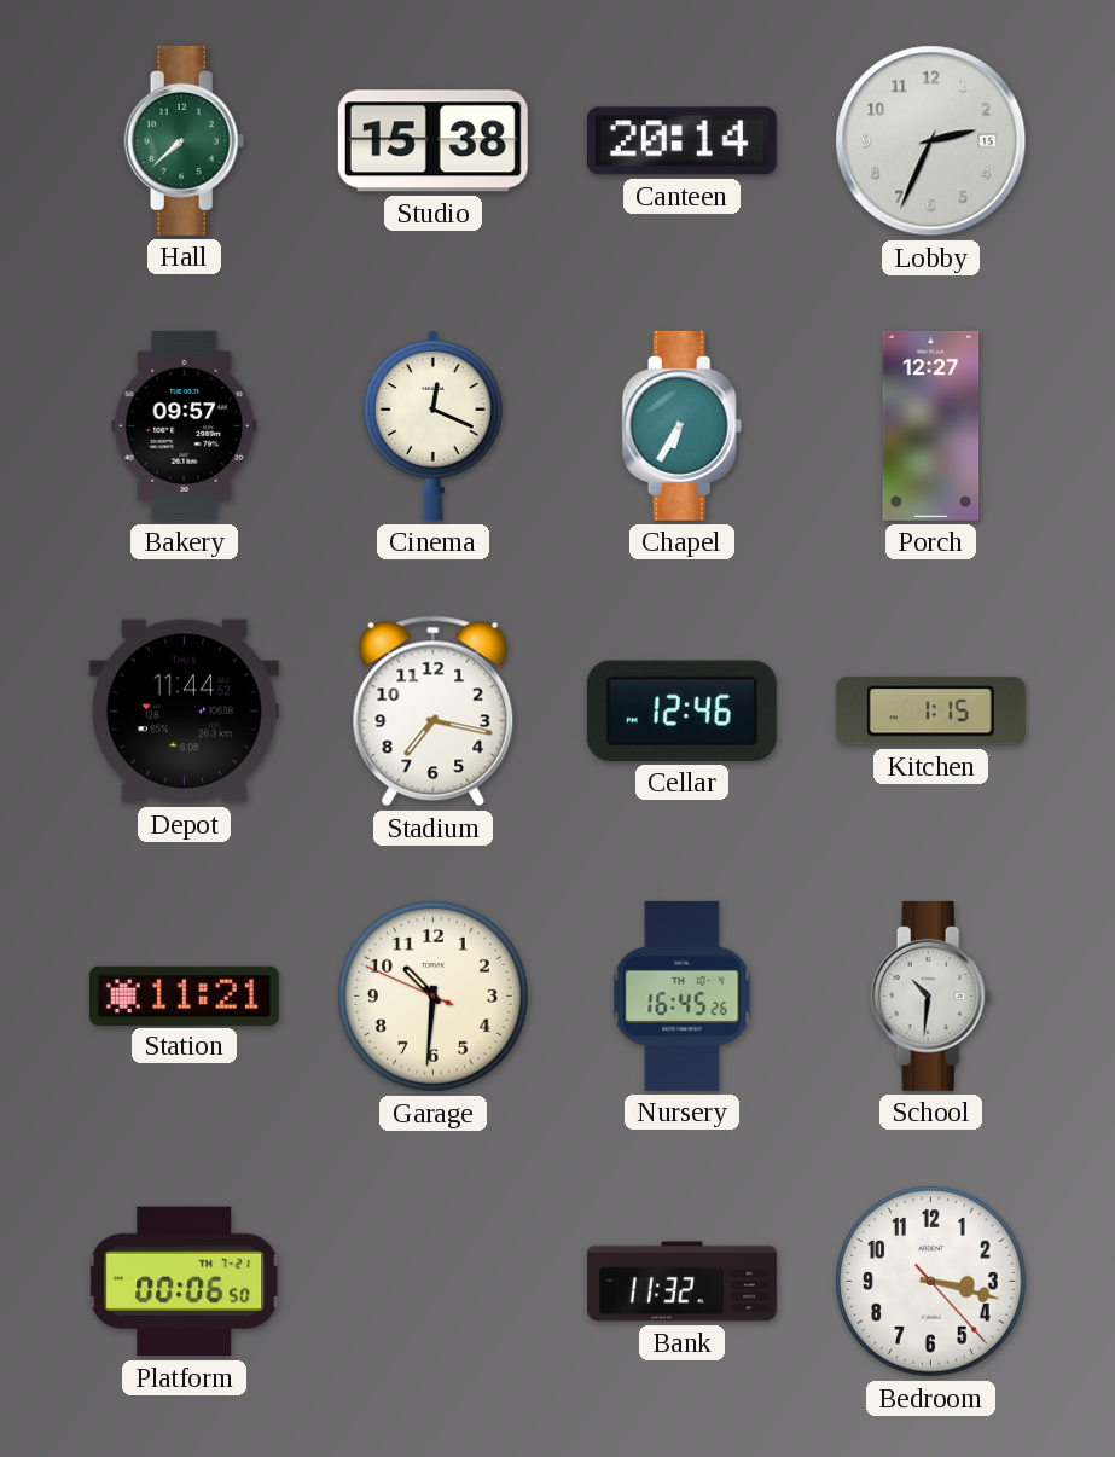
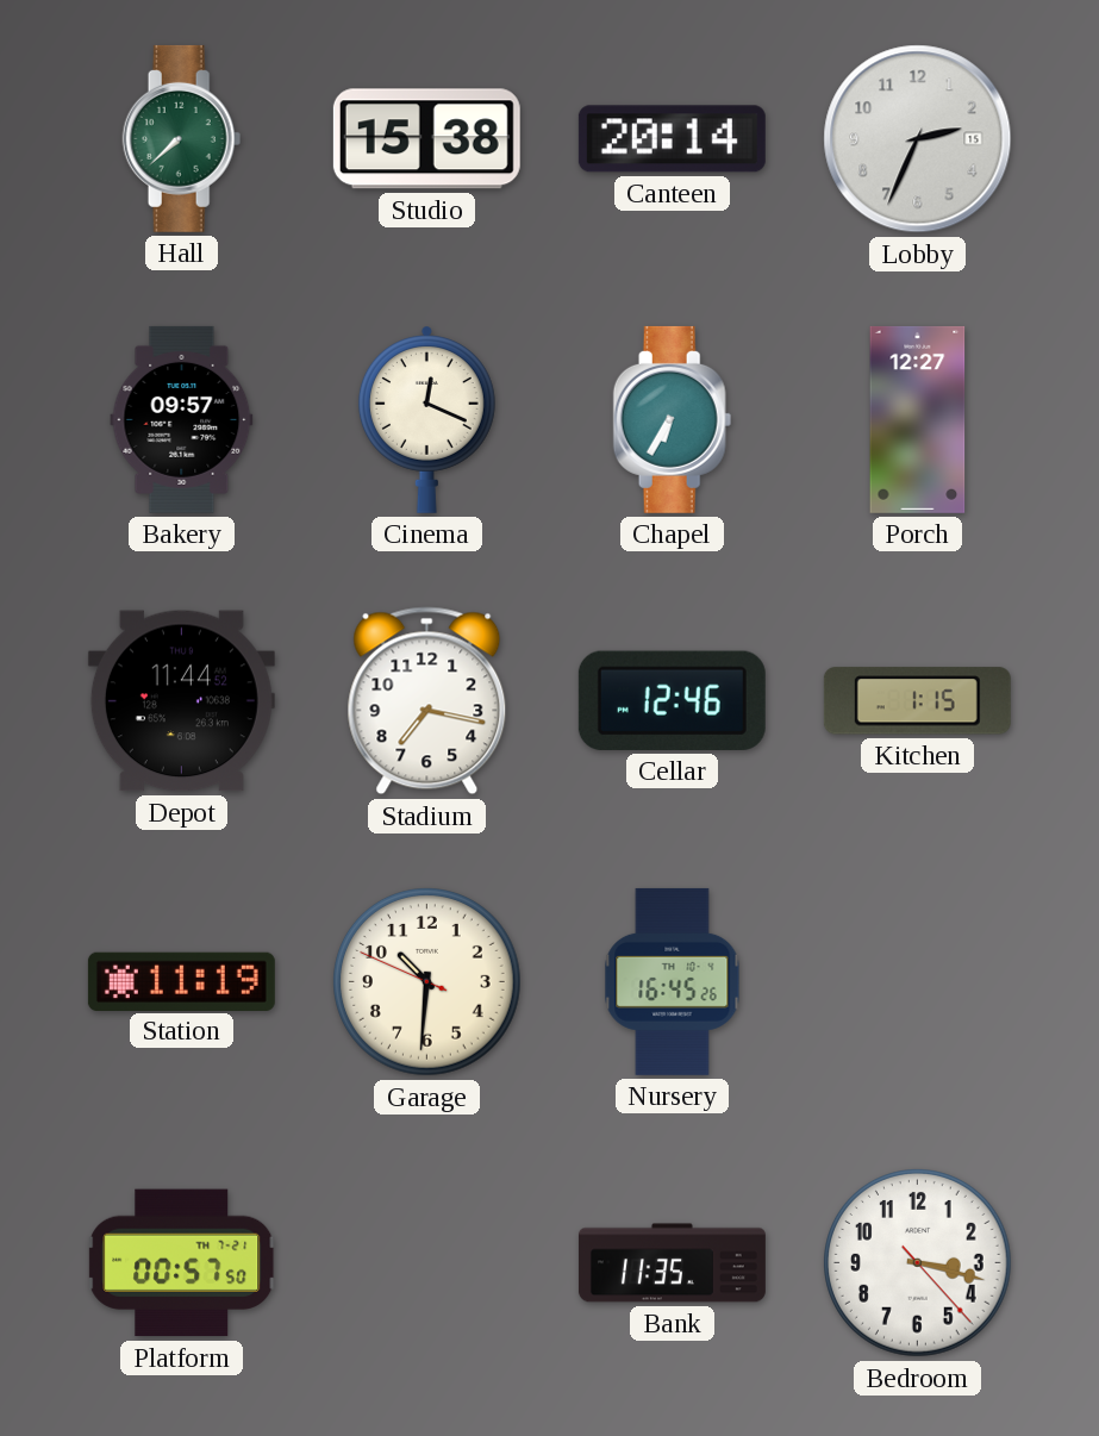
Station: 11:21 -> 11:19
School: 10:31 -> none
Platform: 00:06 -> 00:57
Bank: 11:32 -> 11:35
